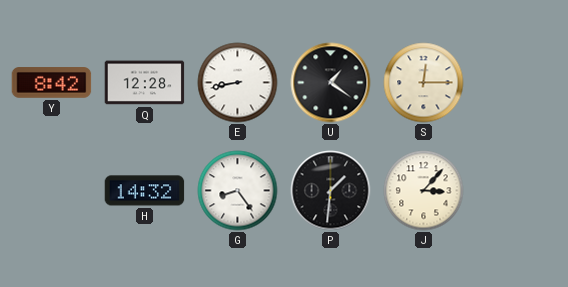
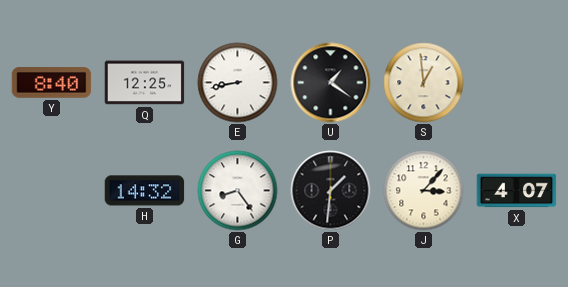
Y: 8:42 -> 8:40
Q: 12:28 -> 12:25
S: 12:15 -> 12:59
X: none -> 4:07
